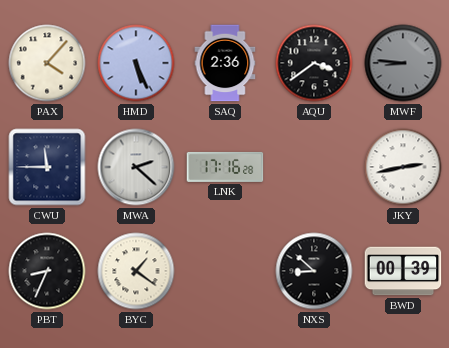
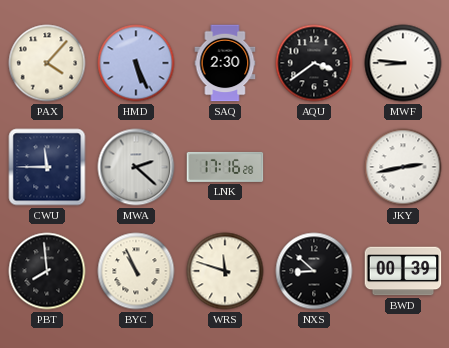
SAQ: 2:36 -> 2:30
MWF dial: grey -> white
PBT: 8:34 -> 7:59
BYC: 1:21 -> 10:56
WRS: none -> 11:48
